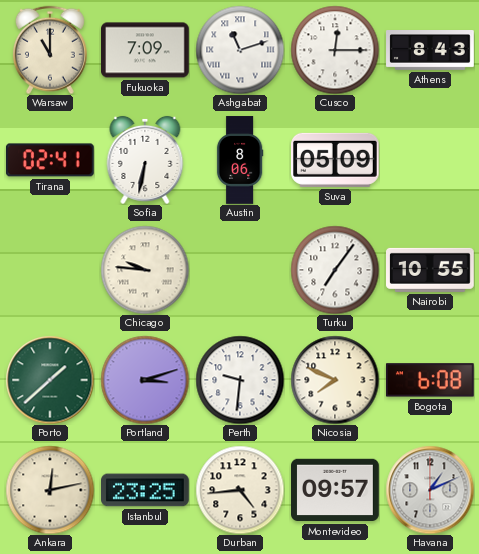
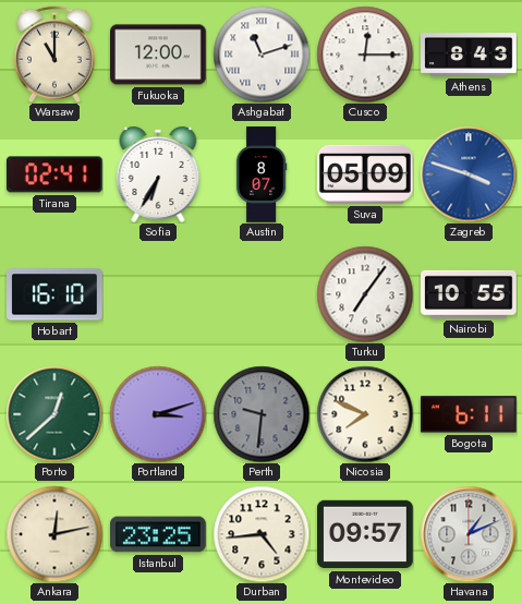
Fukuoka: 7:09 -> 12:00
Sofia: 6:32 -> 6:35
Austin: 8:06 -> 8:07
Zagreb: none -> 3:48
Hobart: none -> 16:10
Chicago: 9:46 -> none
Porto: 1:38 -> 12:38
Perth dial: white -> grey
Bogota: 6:08 -> 6:11
